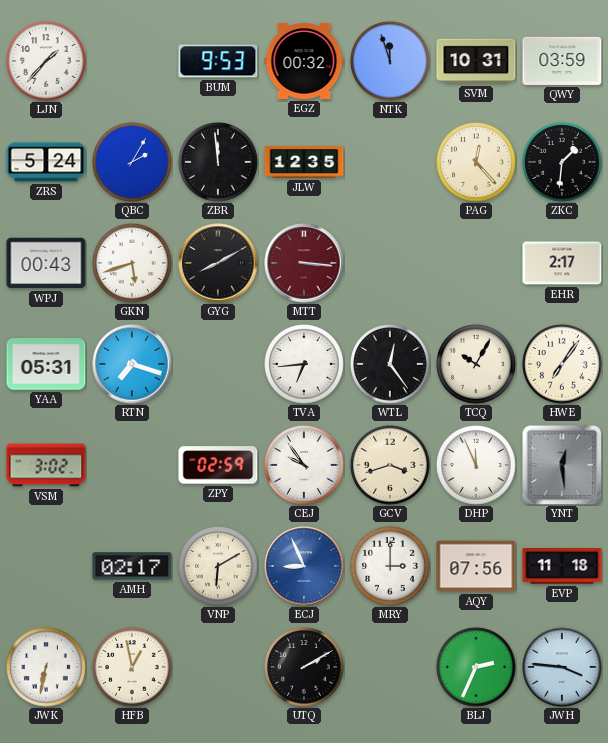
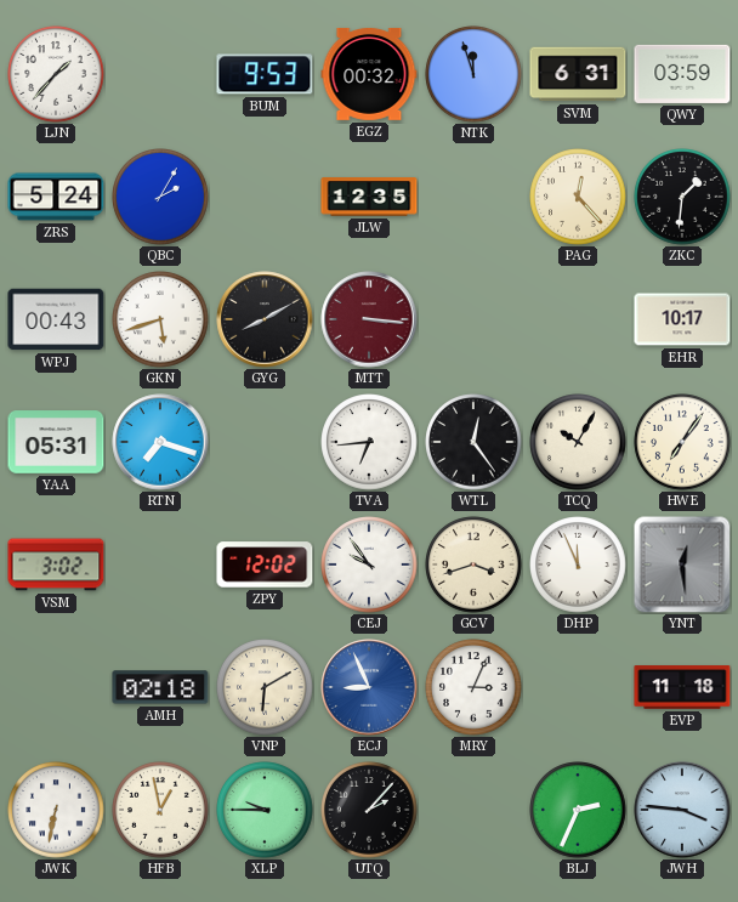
SVM: 10:31 -> 6:31
ZBR: 11:59 -> none
EHR: 2:17 -> 10:17
ZPY: 02:59 -> 12:02
AMH: 02:17 -> 02:18
MRY: 3:00 -> 3:04
AQY: 07:56 -> none
XLP: none -> 9:45
UTQ: 2:10 -> 2:07
